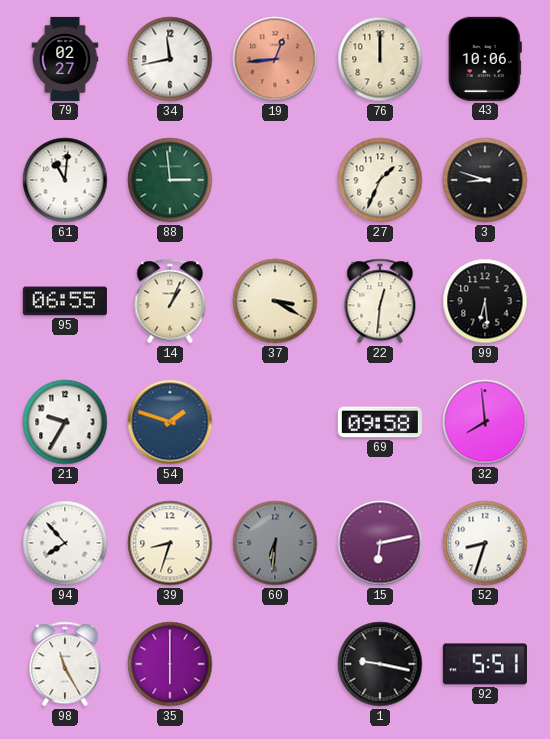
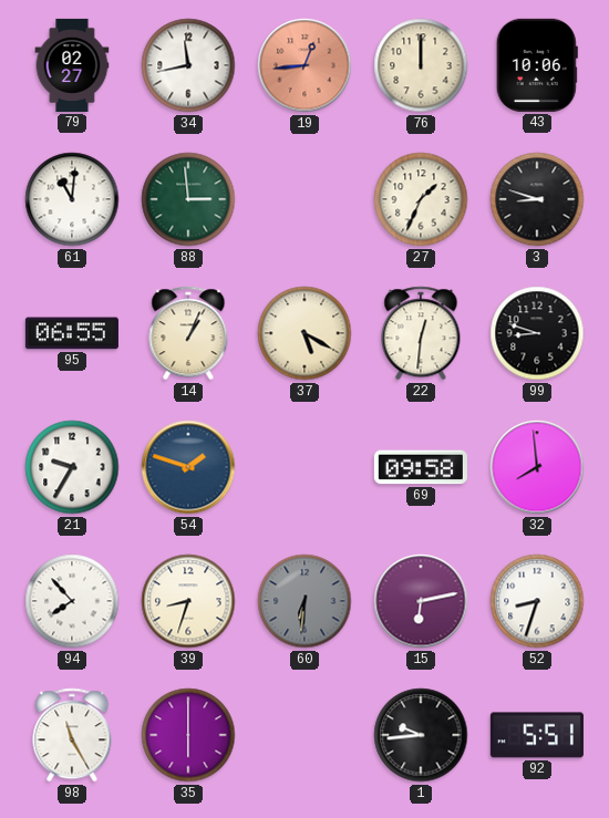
37: 3:20 -> 5:20
99: 6:29 -> 8:48
1: 9:17 -> 9:44
